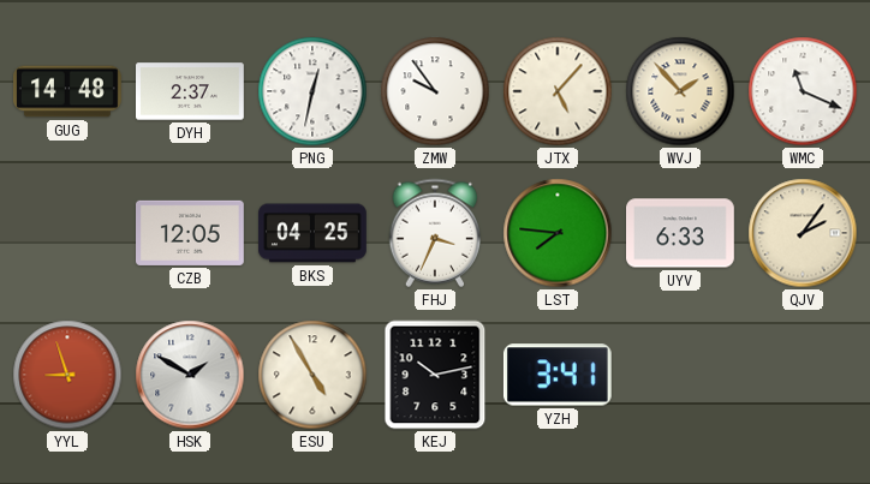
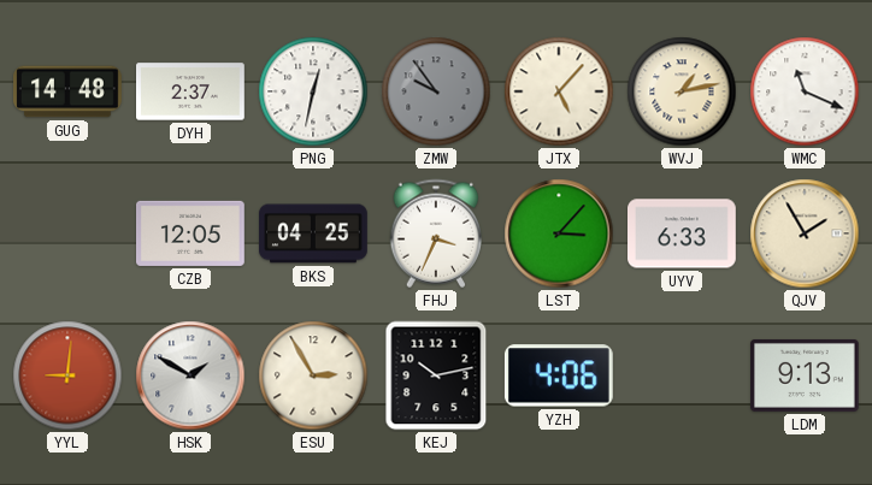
ZMW dial: white -> grey
WVJ: 1:53 -> 1:13
LST: 7:46 -> 3:07
QJV: 2:06 -> 1:55
YYL: 8:57 -> 9:01
ESU: 4:55 -> 2:55
YZH: 3:41 -> 4:06
LDM: none -> 9:13
